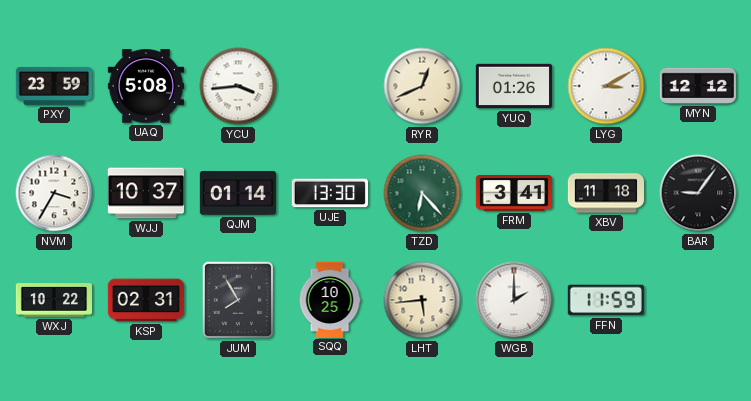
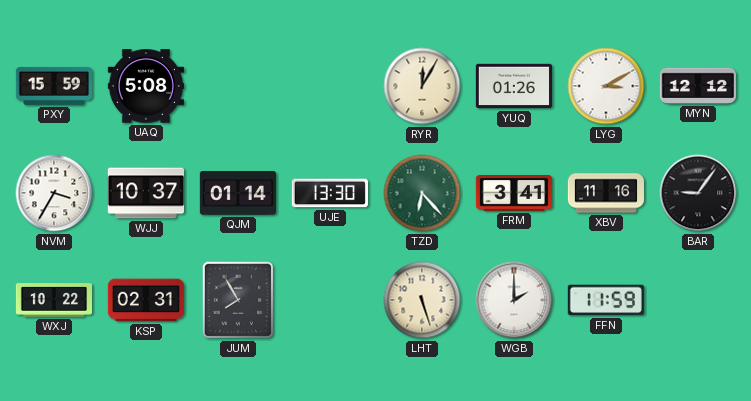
PXY: 23:59 -> 15:59
YCU: 3:44 -> none
RYR: 12:41 -> 12:05
XBV: 11:18 -> 11:16
SQQ: 10:25 -> none
LHT: 5:44 -> 5:27
